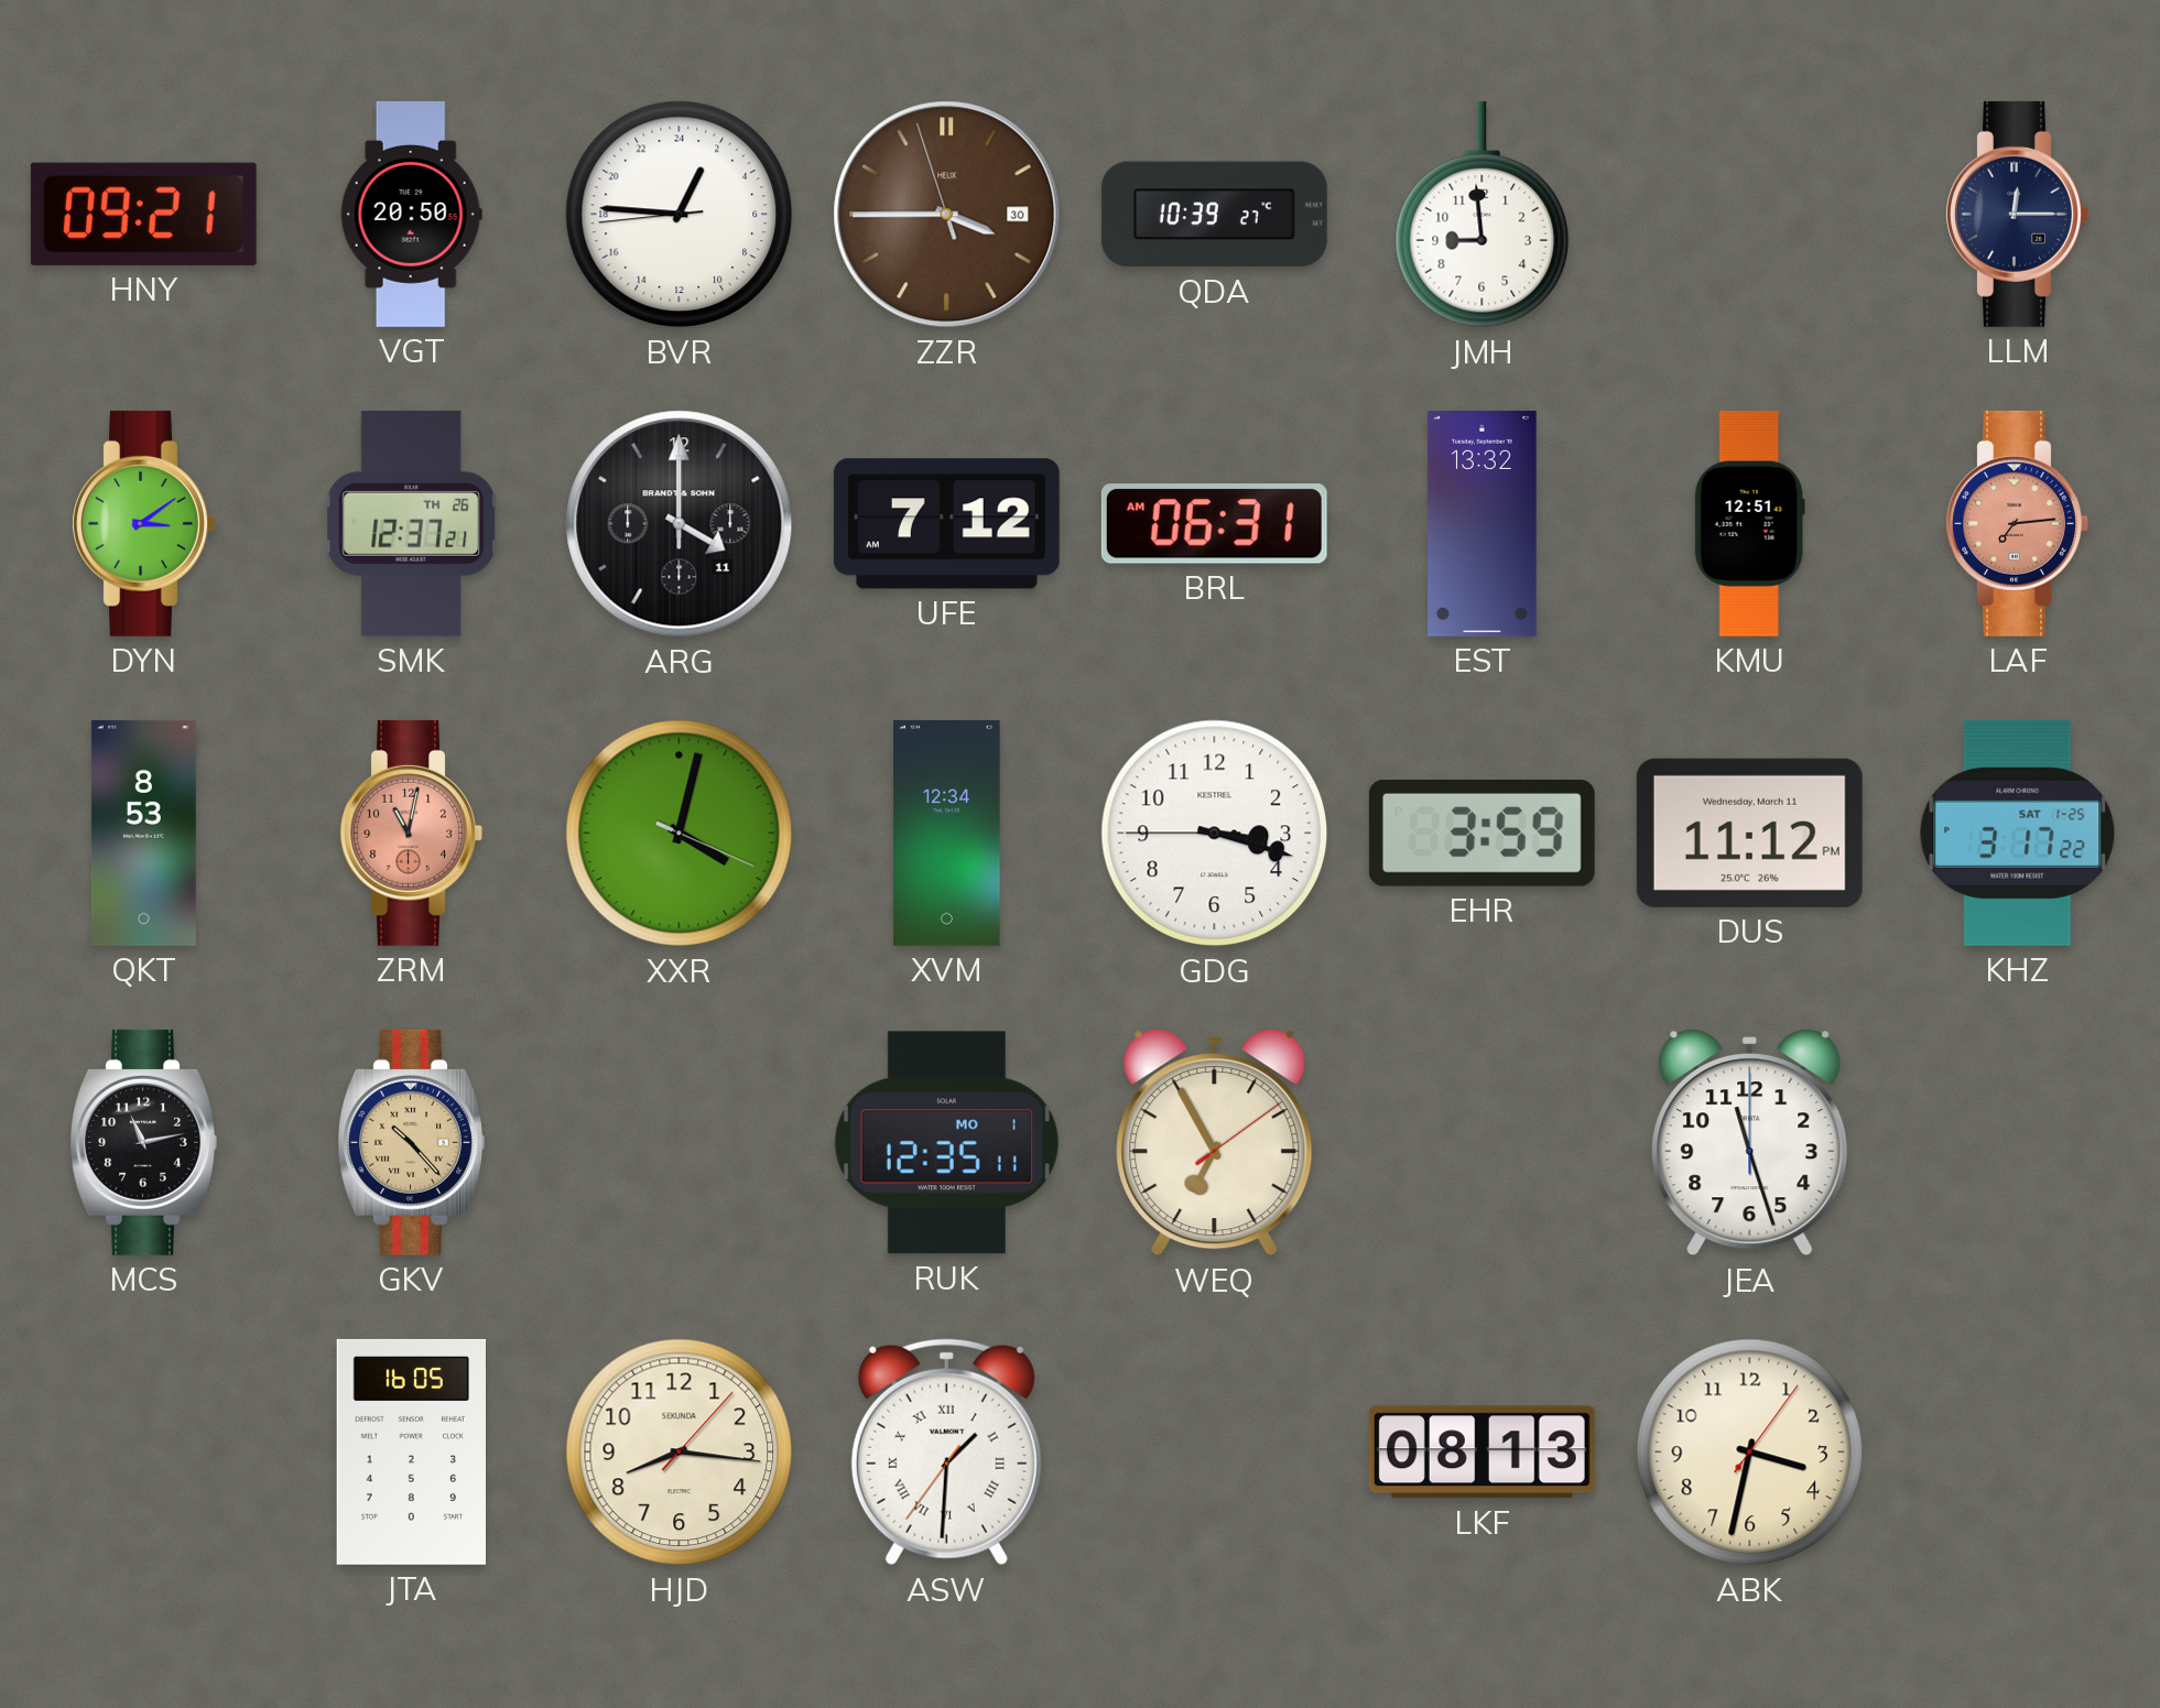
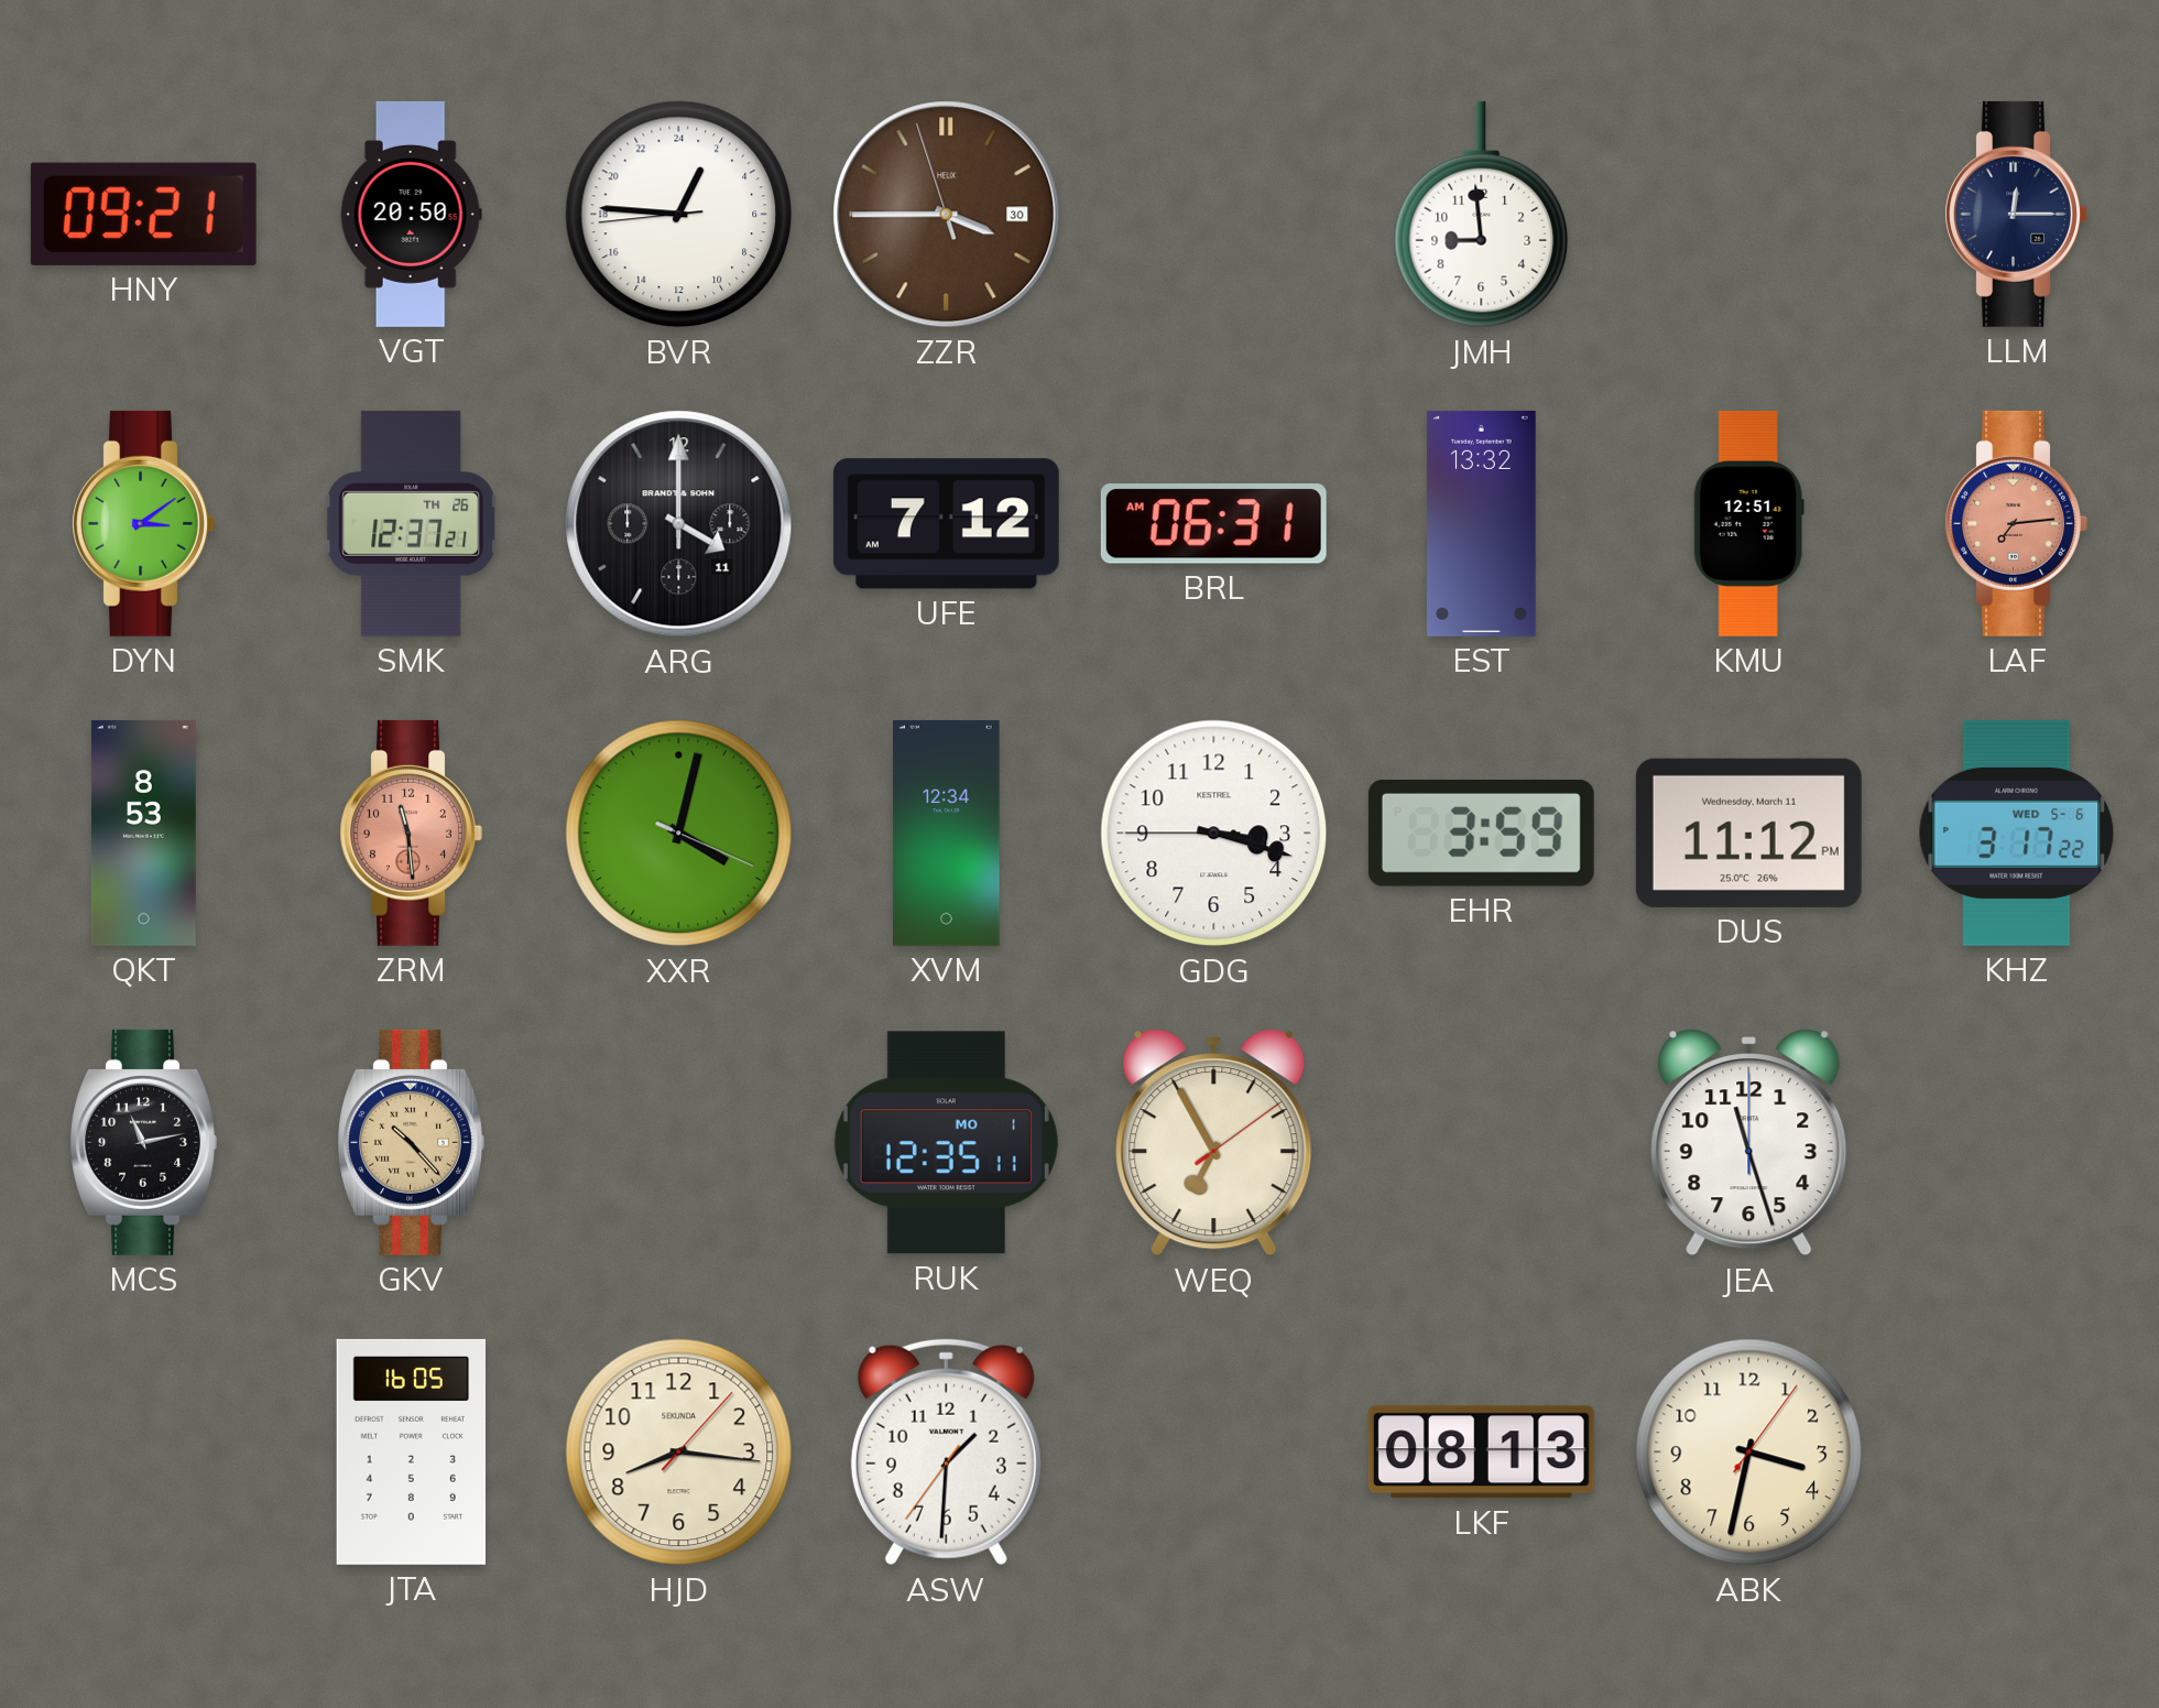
QDA: 10:39 -> none
ZRM: 11:02 -> 11:29
KHZ date: SAT 1-25 -> WED 5-6
ASW numerals: Roman -> Arabic
